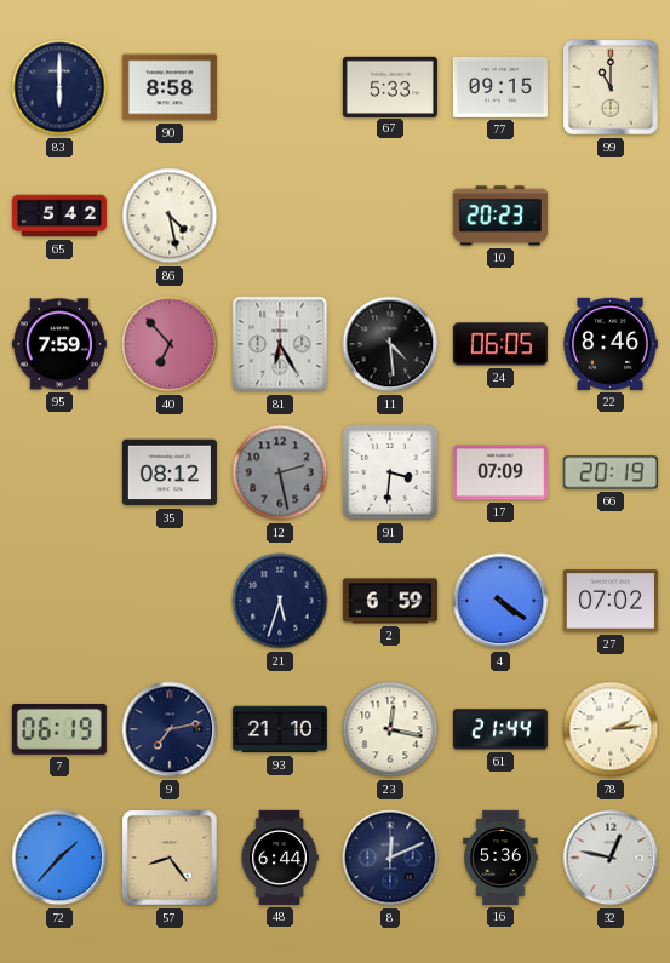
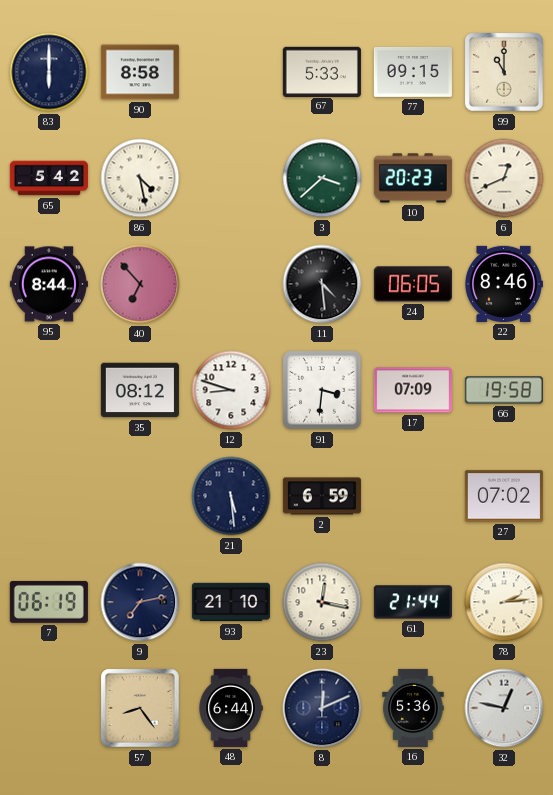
3: none -> 3:38
6: none -> 12:41
95: 7:59 -> 8:44
81: 6:25 -> none
12: 2:28 -> 8:48
12 dial: grey -> white
66: 20:19 -> 19:58
21: 5:33 -> 5:29
4: 4:21 -> none
72: 1:37 -> none
